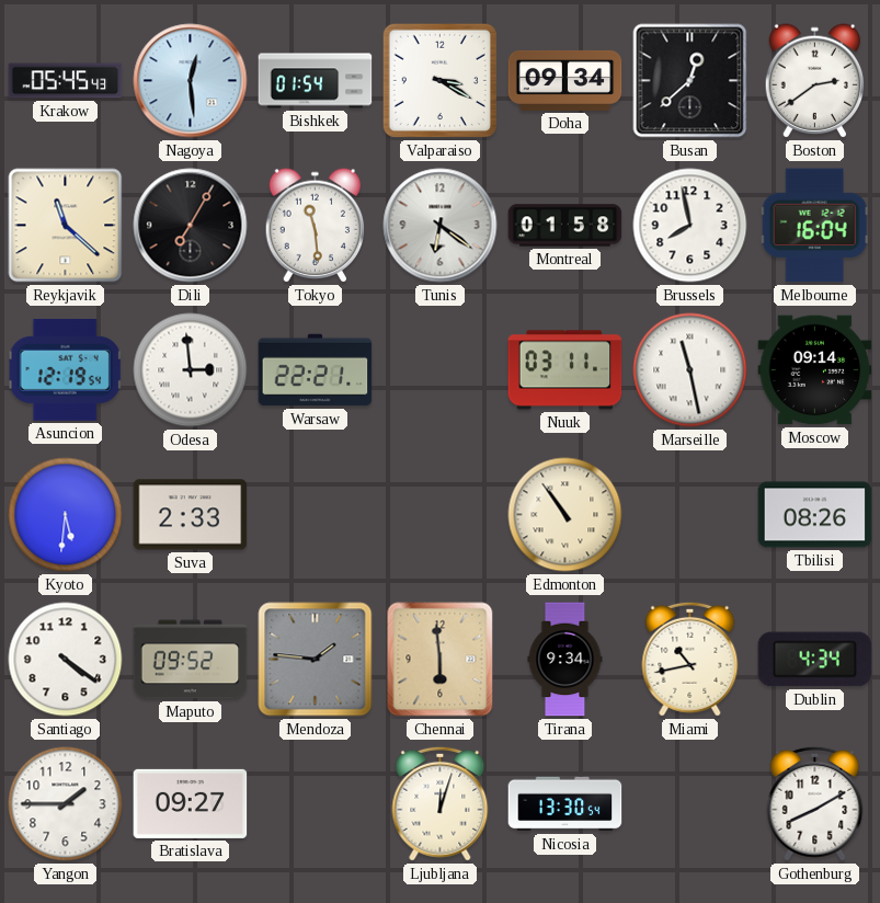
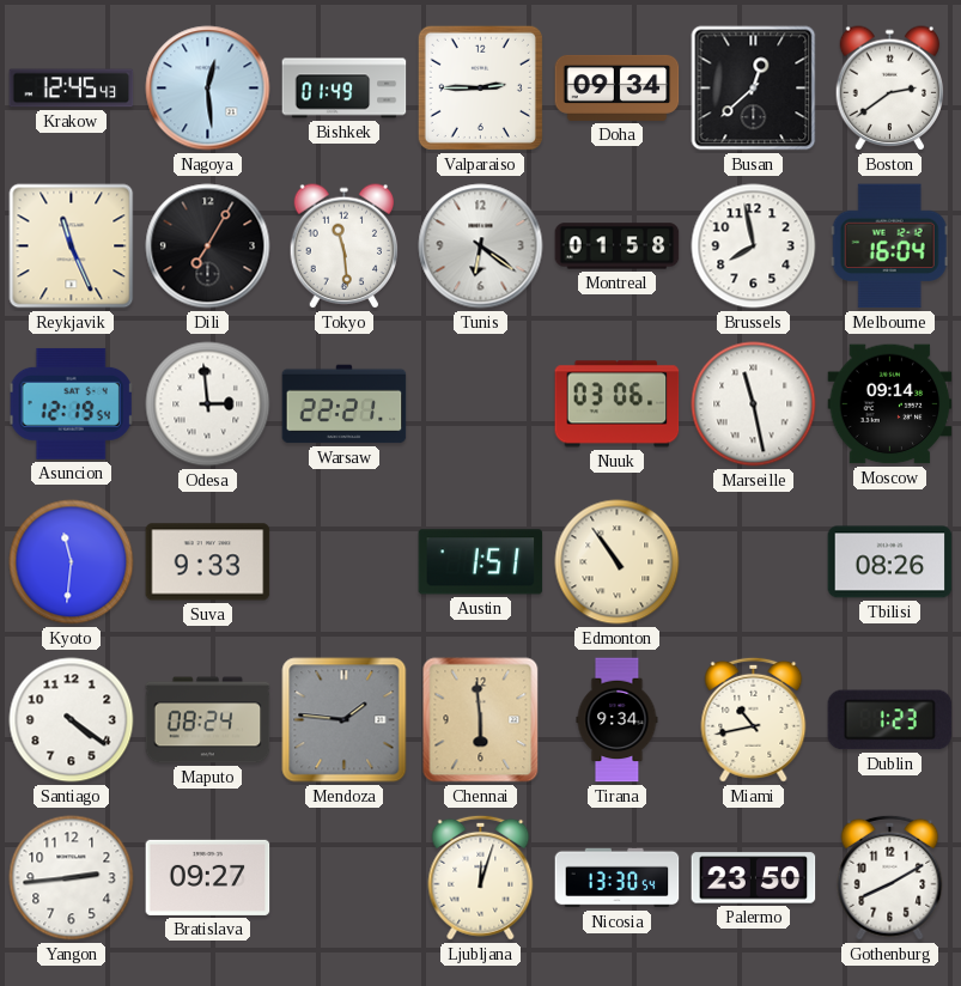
Krakow: 05:45 -> 12:45
Bishkek: 01:54 -> 01:49
Valparaiso: 3:20 -> 2:45
Reykjavik: 11:22 -> 11:26
Nuuk: 03:11 -> 03:06
Kyoto: 5:31 -> 11:31
Suva: 2:33 -> 9:33
Austin: none -> 1:51
Maputo: 09:52 -> 08:24
Dublin: 4:34 -> 1:23
Yangon: 1:45 -> 2:44
Palermo: none -> 23:50
